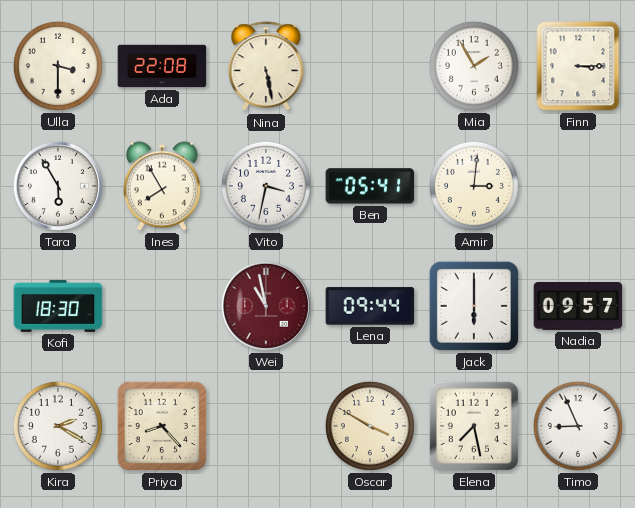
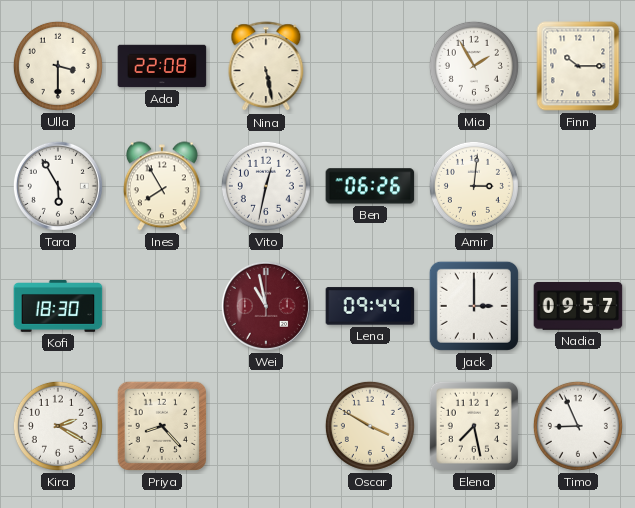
Finn: 3:15 -> 10:15
Vito: 3:32 -> 12:32
Ben: 05:41 -> 06:26
Jack: 6:00 -> 3:00
